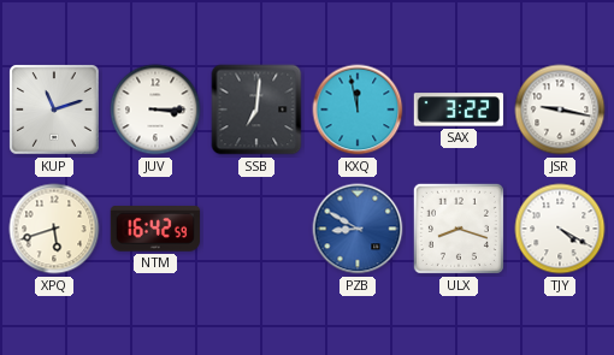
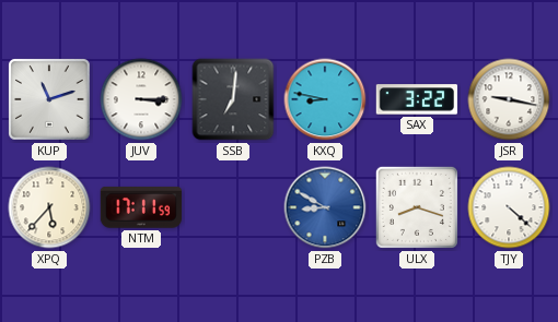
KXQ: 11:58 -> 8:47
XPQ: 5:42 -> 5:37
NTM: 16:42 -> 17:11
TJY: 4:20 -> 4:22
